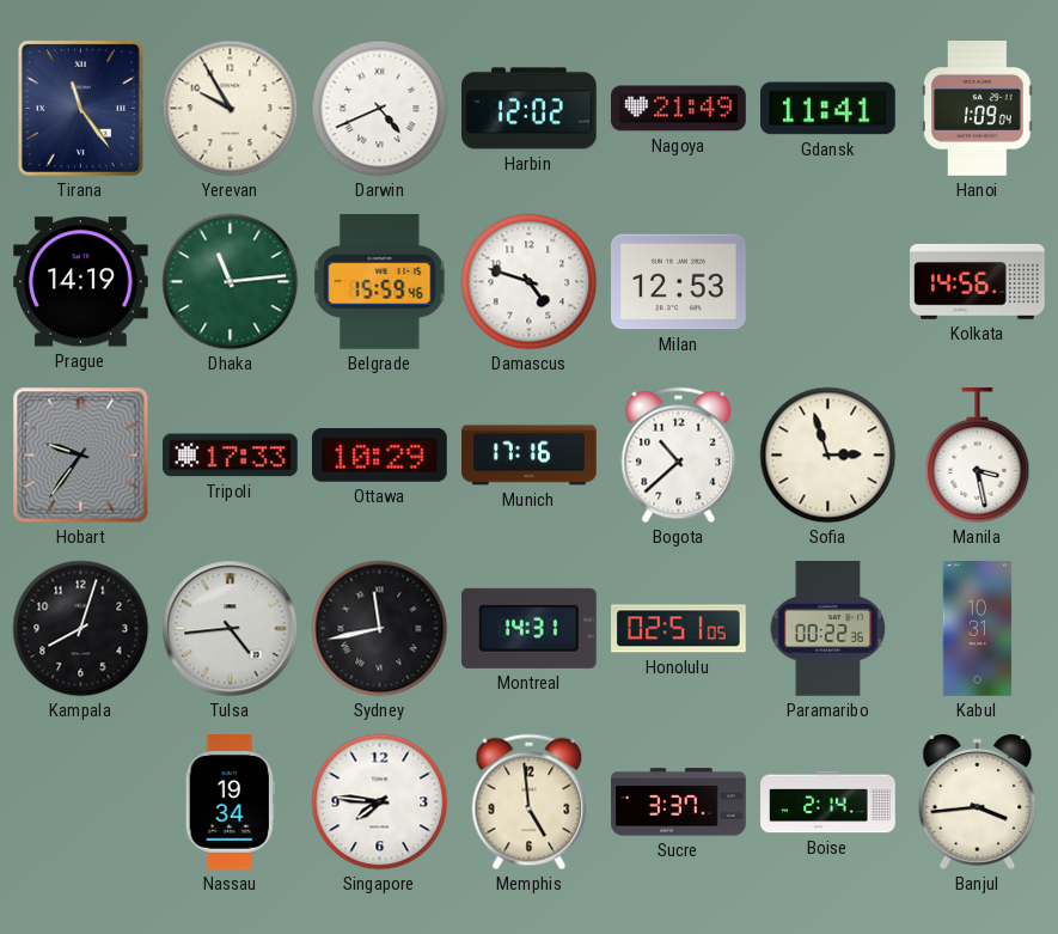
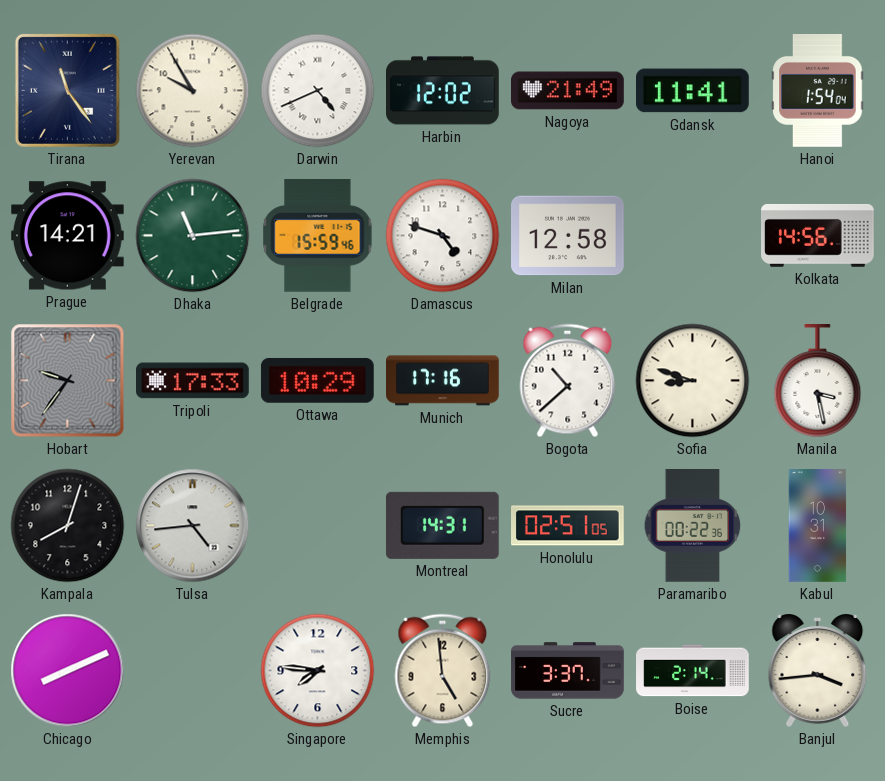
Hanoi: 1:09 -> 1:54
Prague: 14:19 -> 14:21
Milan: 12:53 -> 12:58
Sofia: 2:57 -> 8:48
Sydney: 11:43 -> none
Chicago: none -> 8:11
Nassau: 19:34 -> none
